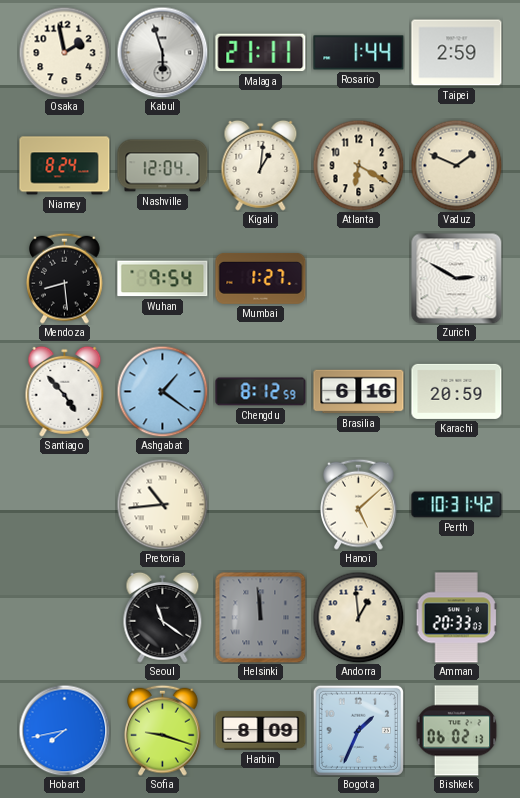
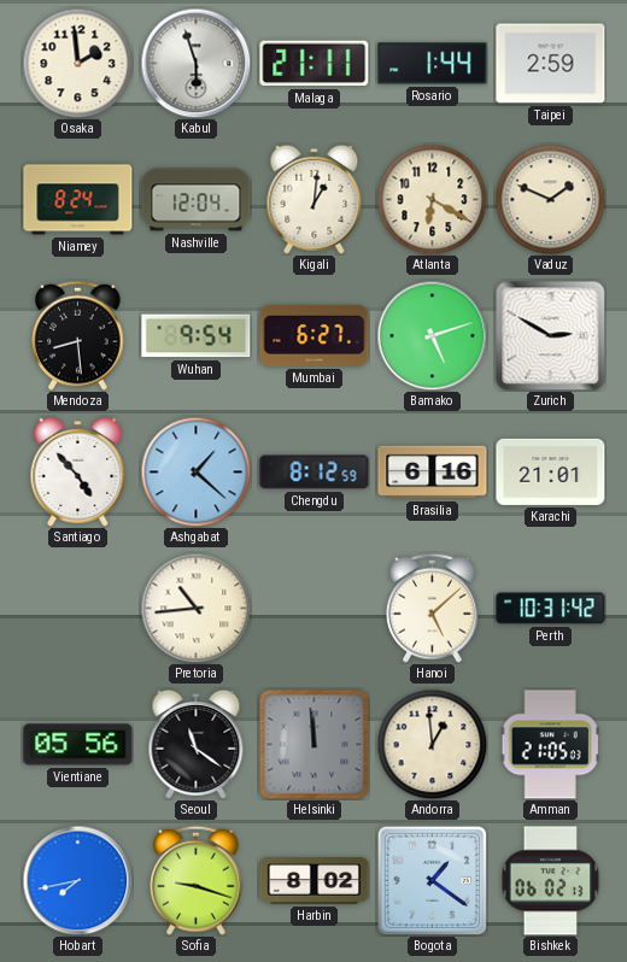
Osaka: 1:58 -> 1:59
Mumbai: 1:27 -> 6:27
Bamako: none -> 5:12
Ashgabat: 1:21 -> 1:22
Karachi: 20:59 -> 21:01
Vientiane: none -> 05:56
Amman: 20:33 -> 21:05
Harbin: 8:09 -> 8:02
Bogota: 1:34 -> 1:21
